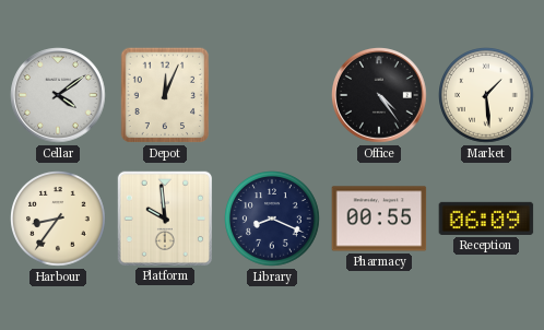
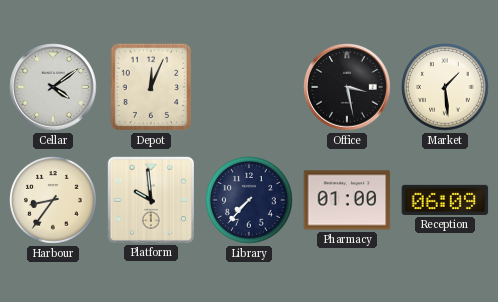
Office: 4:24 -> 3:28
Library: 8:19 -> 7:37
Pharmacy: 00:55 -> 01:00
